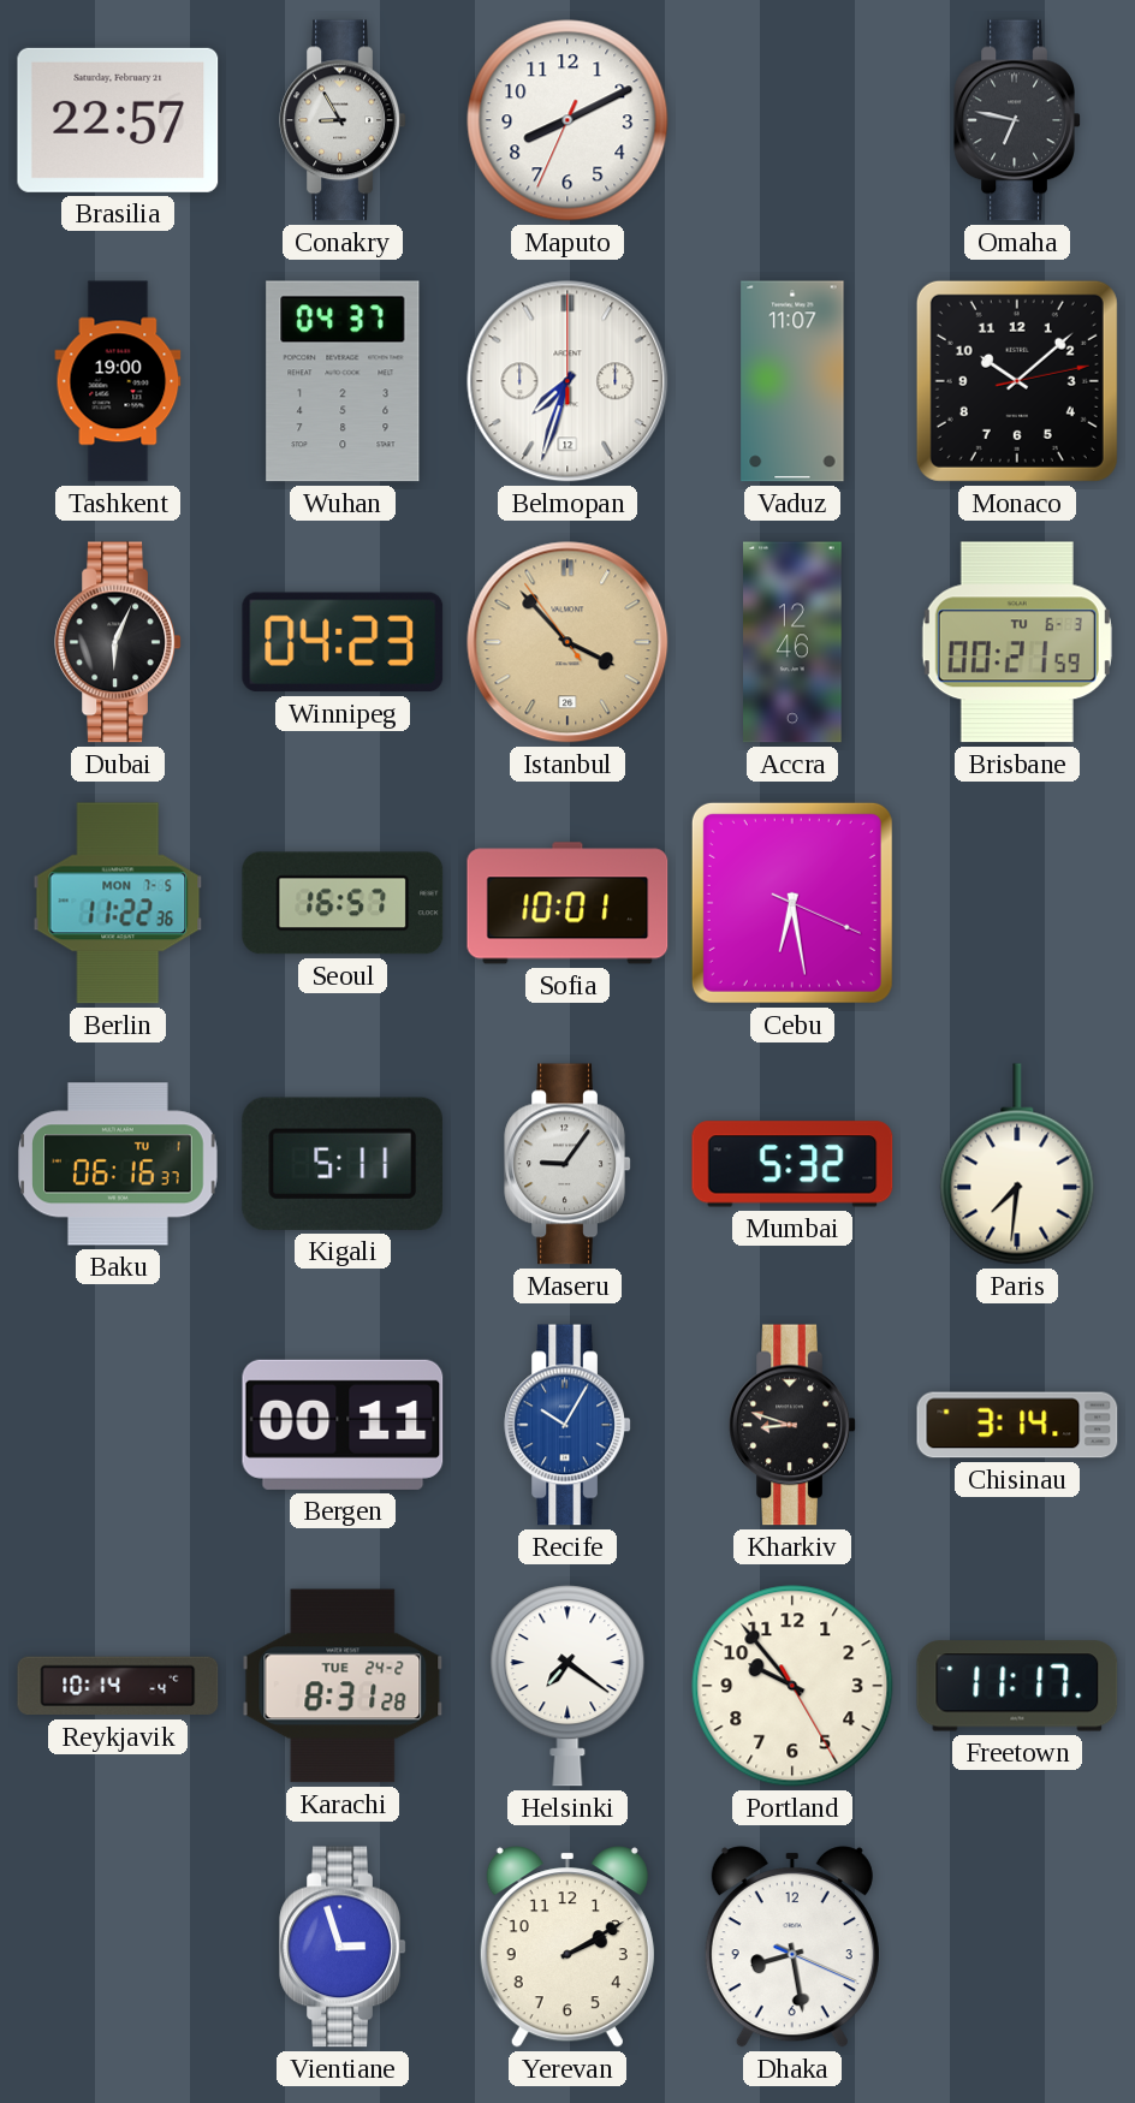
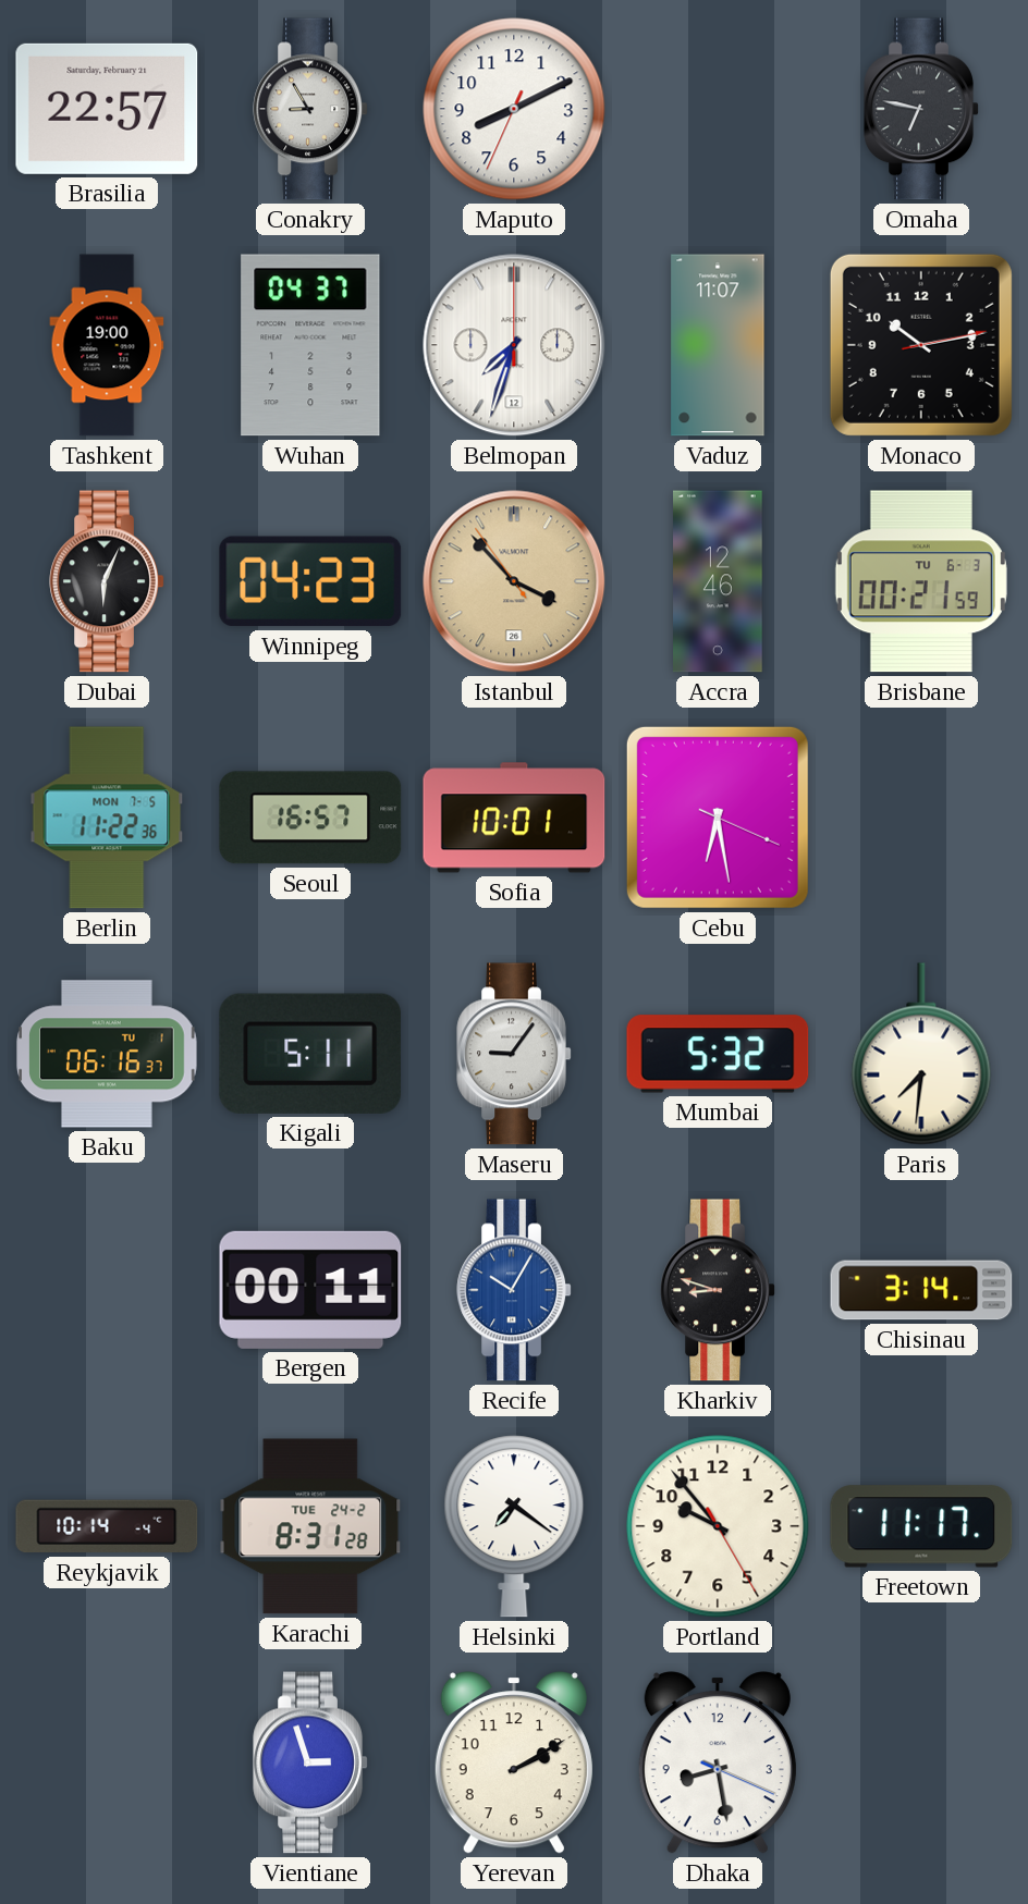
Monaco: 10:08 -> 10:13
